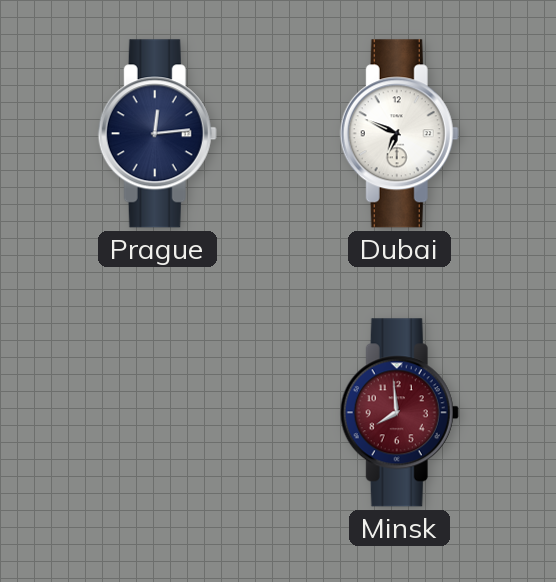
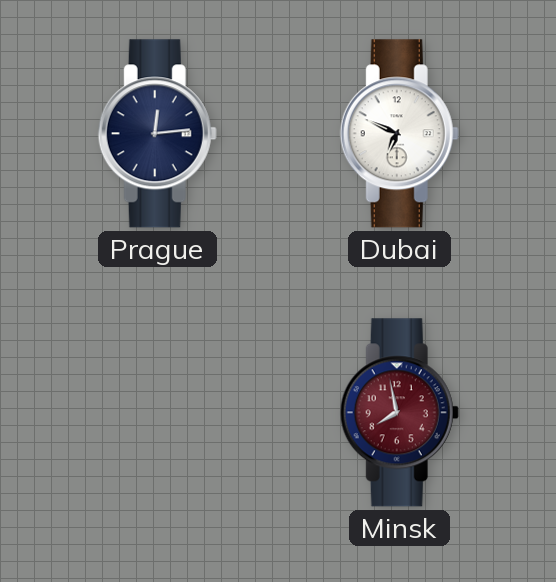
Minsk: 7:59 -> 7:58
